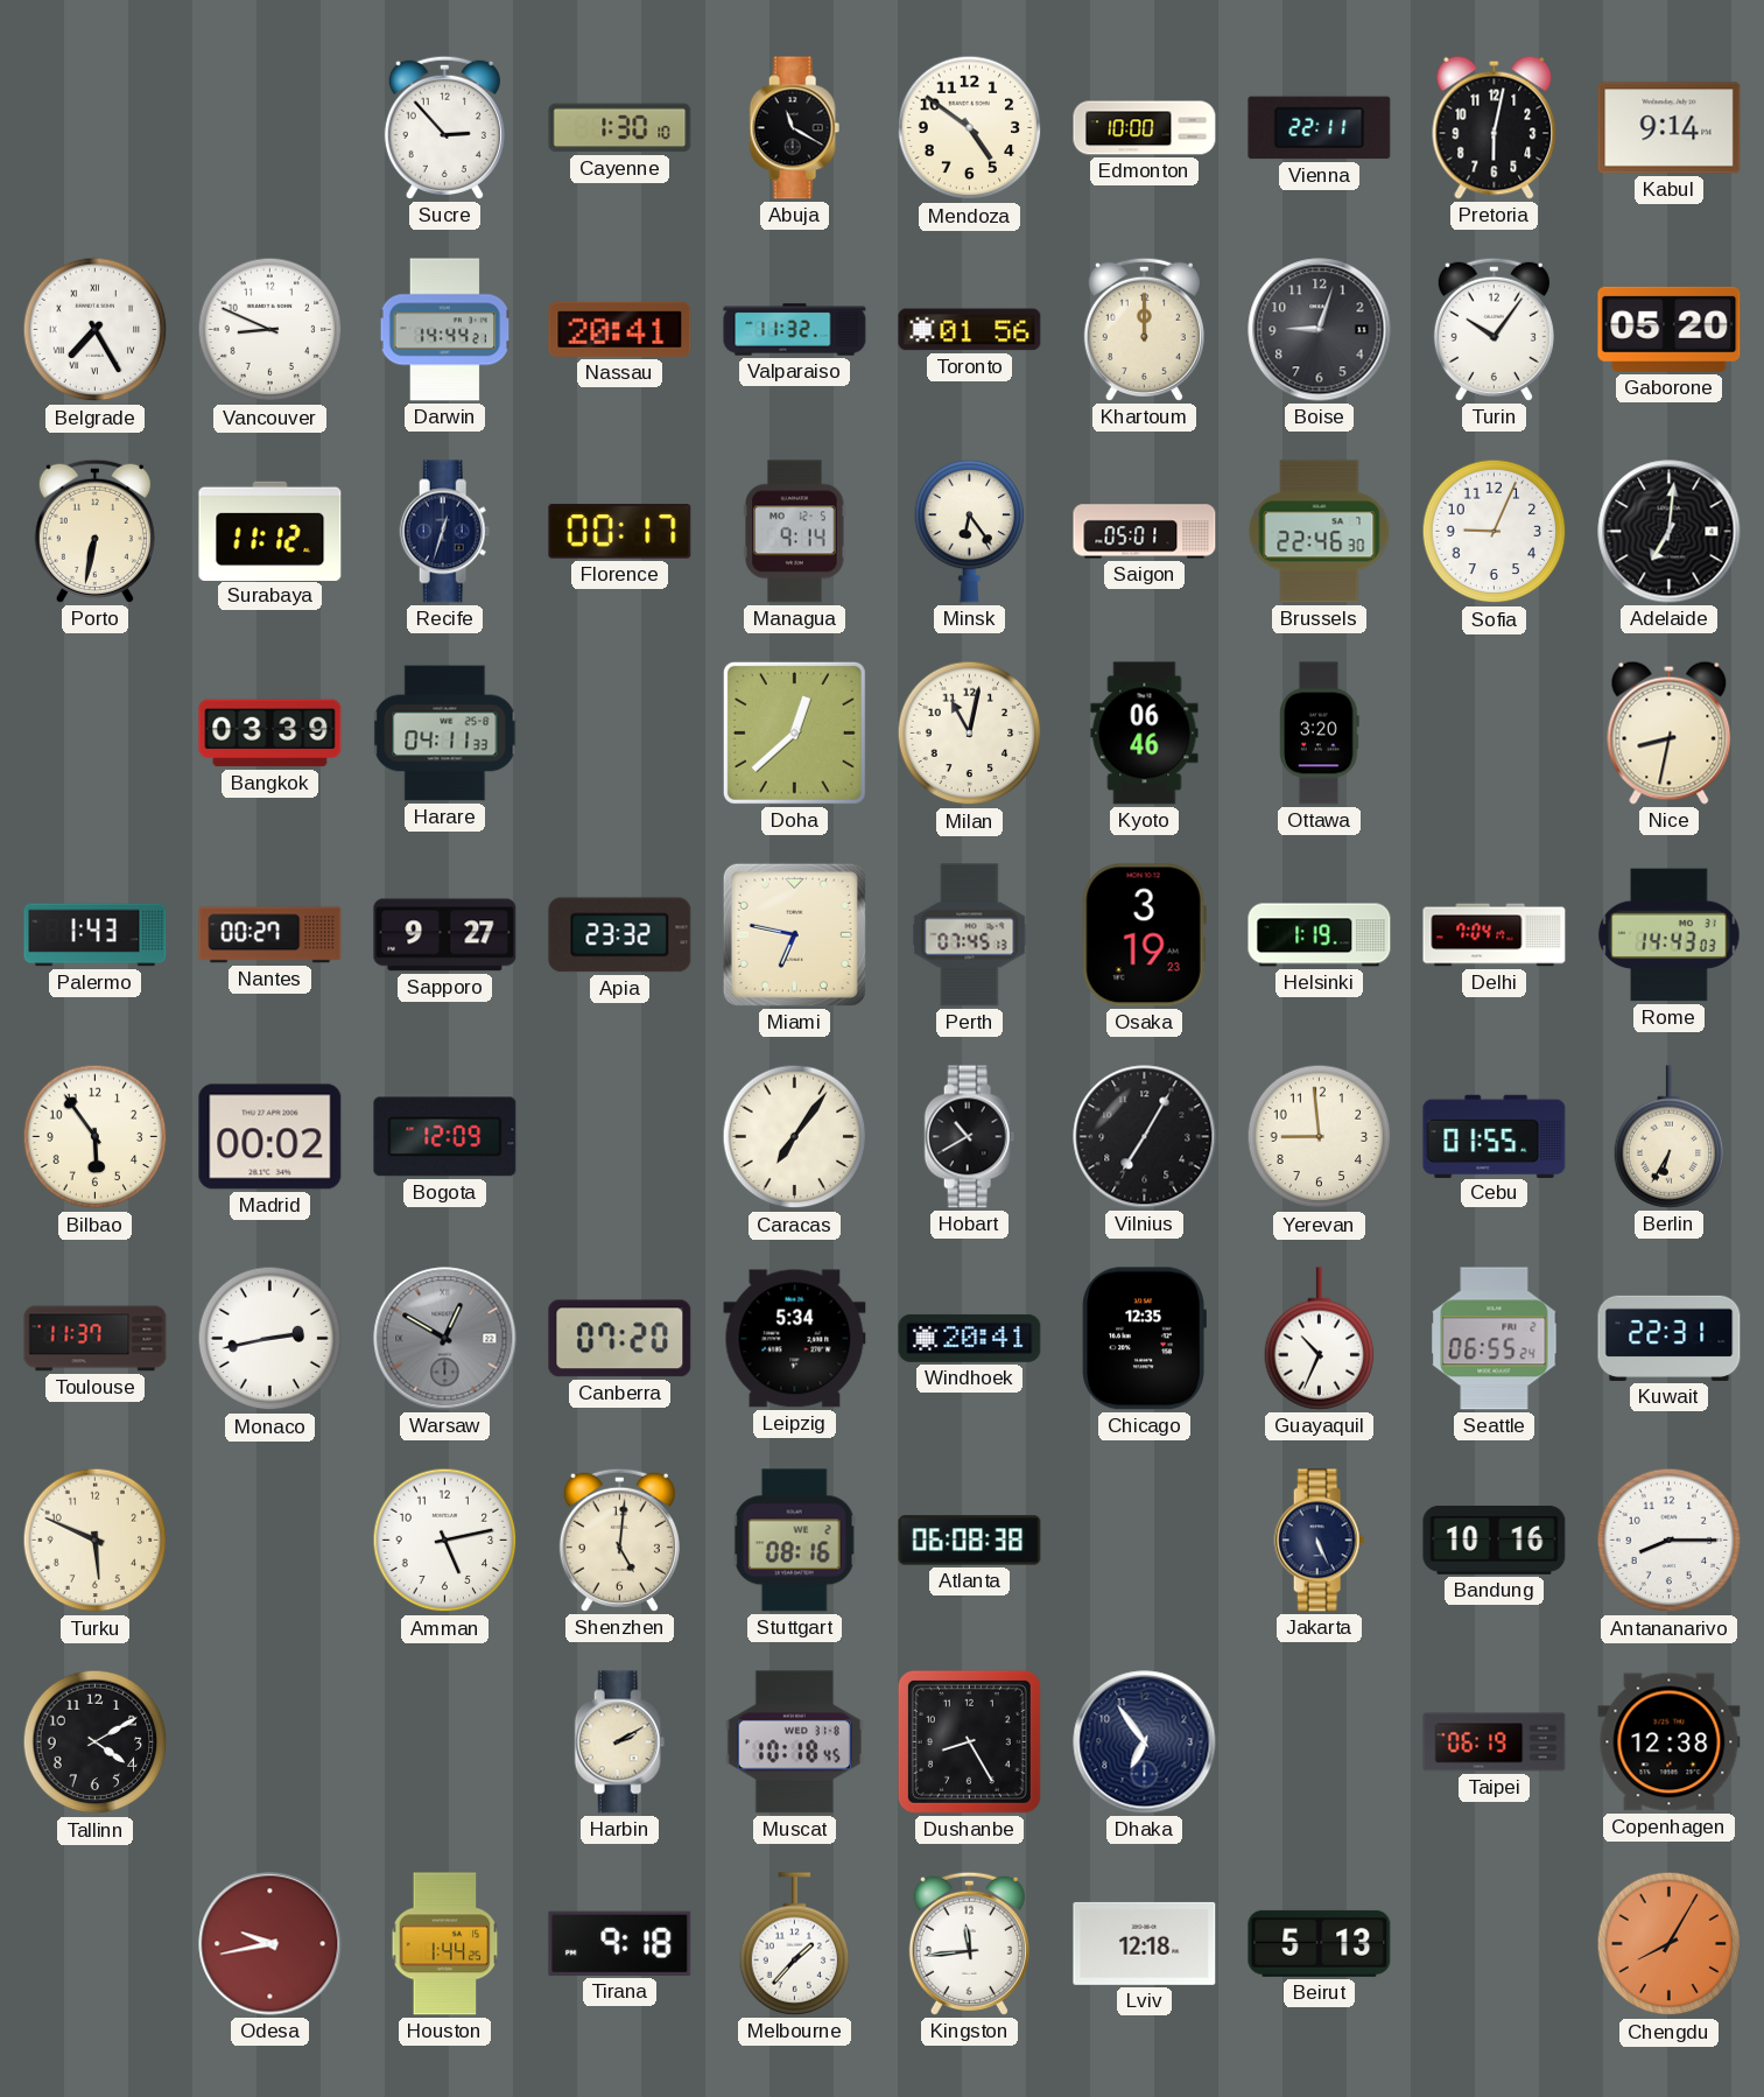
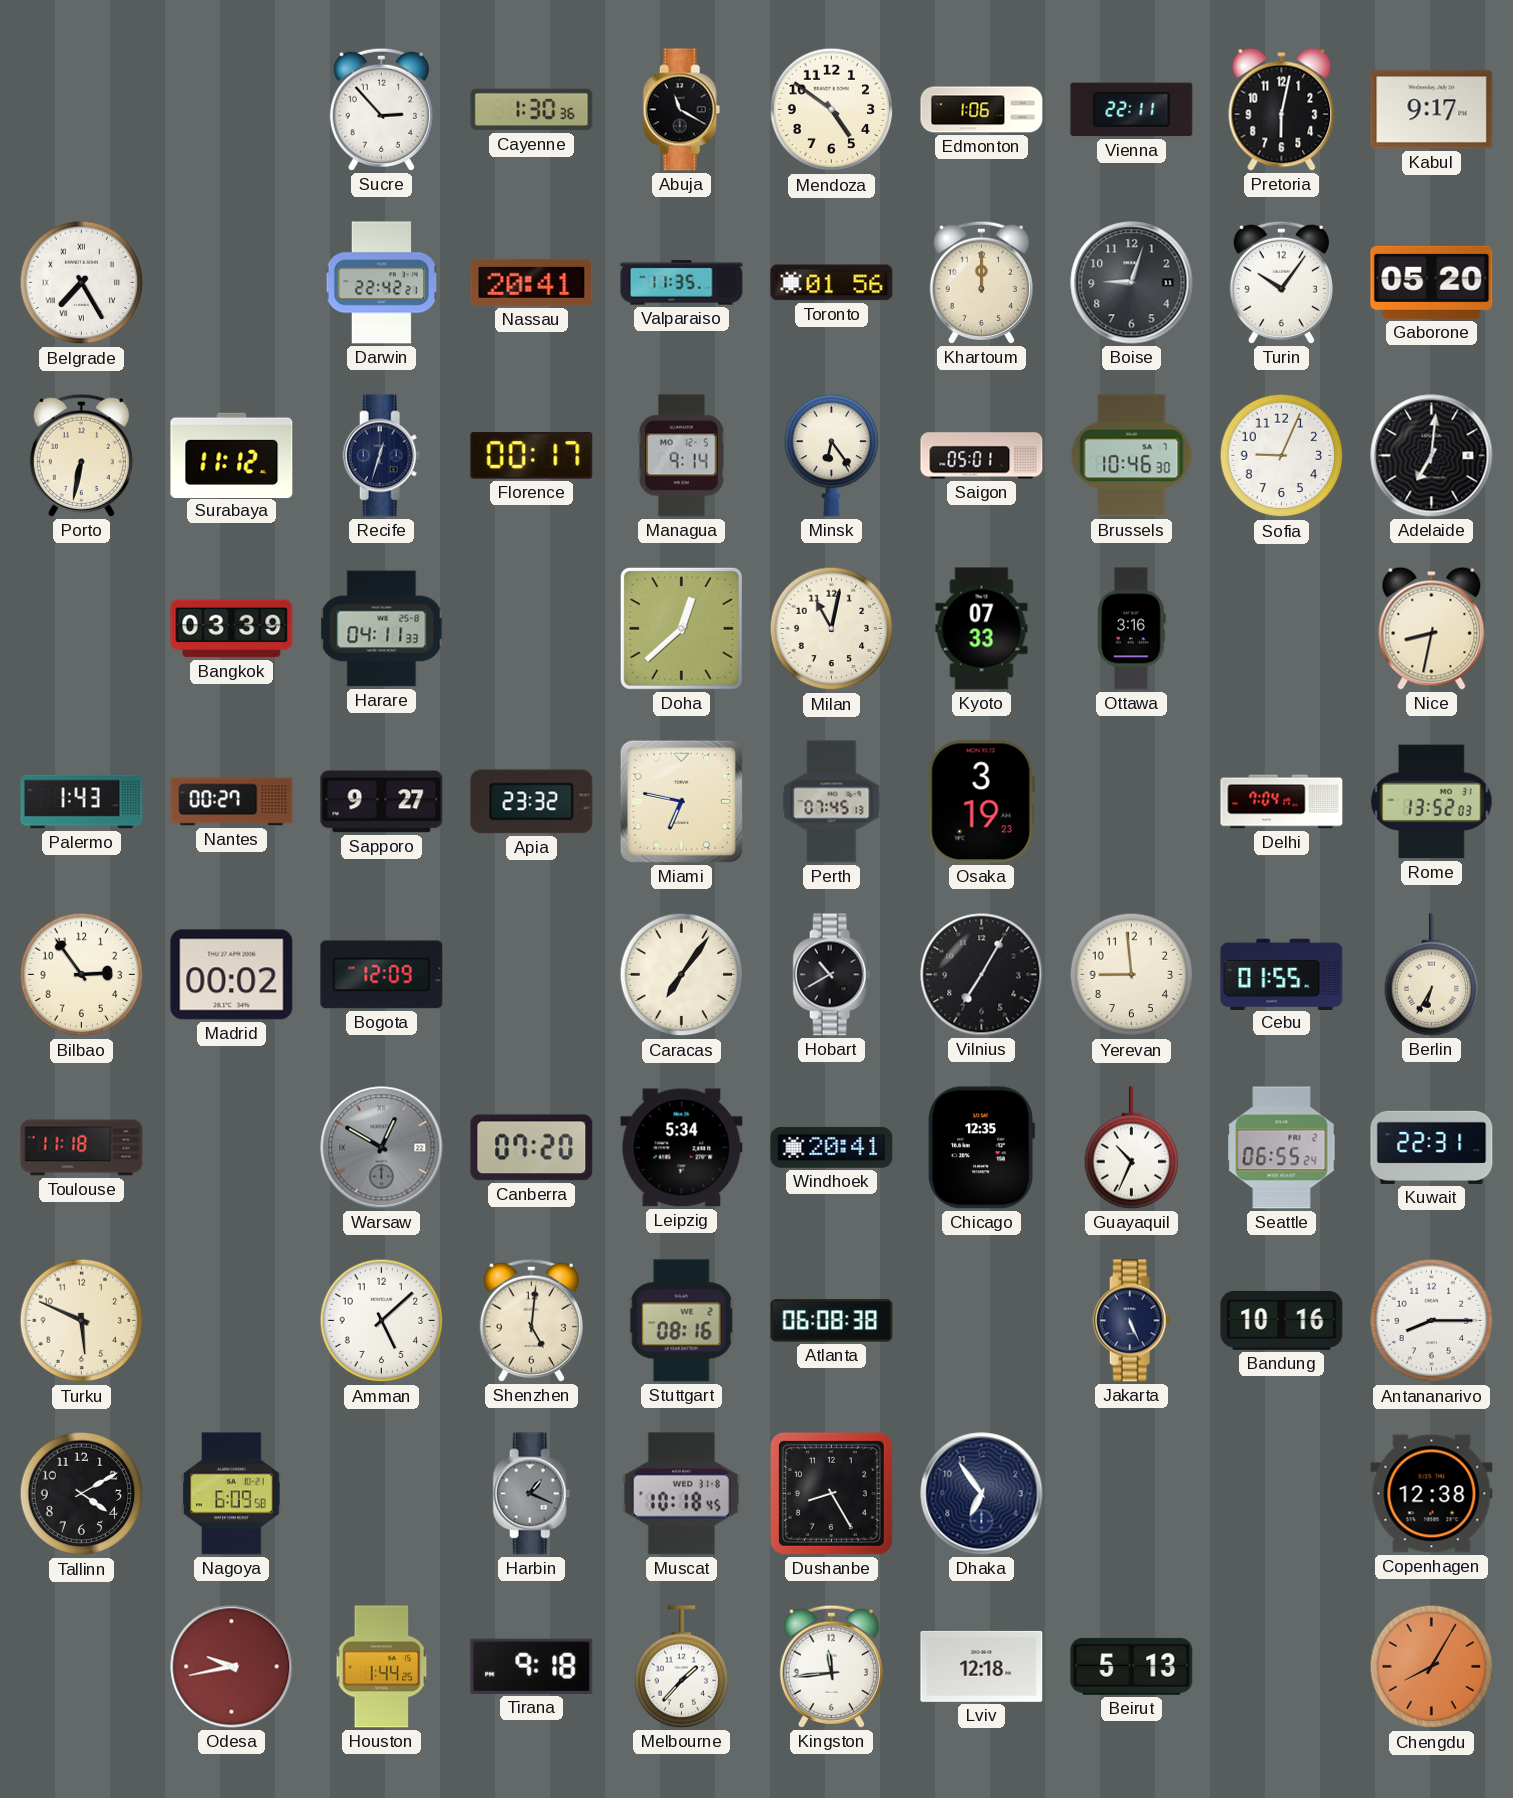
Cayenne: 1:30:10 -> 1:30:36
Edmonton: 10:00 -> 1:06
Kabul: 9:14 -> 9:17
Vancouver: 8:49 -> none
Darwin: 14:44 -> 22:42
Valparaiso: 11:32 -> 11:35
Brussels: 22:46 -> 10:46
Kyoto: 06:46 -> 07:33
Ottawa: 3:20 -> 3:16
Helsinki: 1:19 -> none
Rome: 14:43 -> 13:52
Bilbao: 5:54 -> 2:54
Toulouse: 11:37 -> 11:18
Monaco: 2:43 -> none
Amman: 5:13 -> 5:08
Nagoya: none -> 6:09
Harbin: 2:10 -> 1:19
Harbin dial: cream -> grey
Taipei: 06:19 -> none
